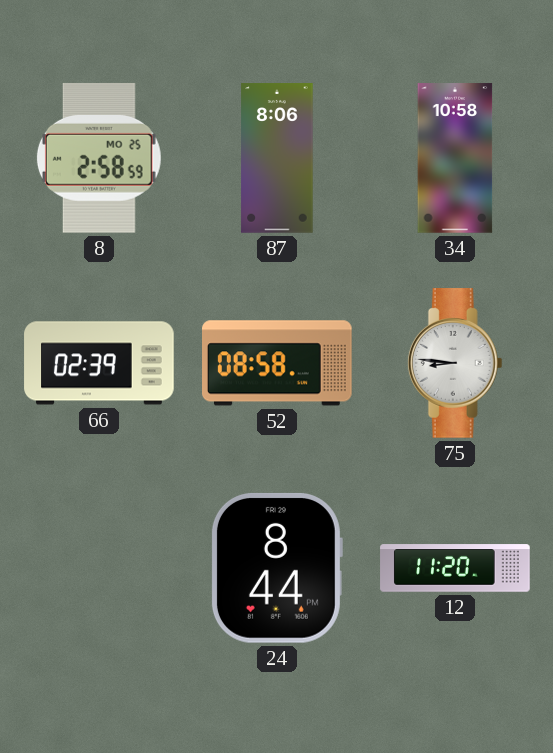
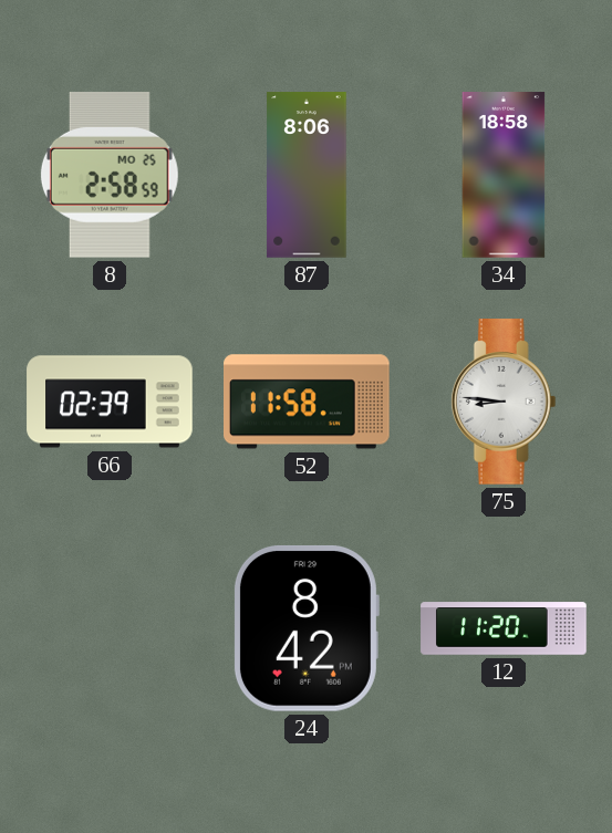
34: 10:58 -> 18:58
52: 08:58 -> 11:58
24: 8:44 -> 8:42
